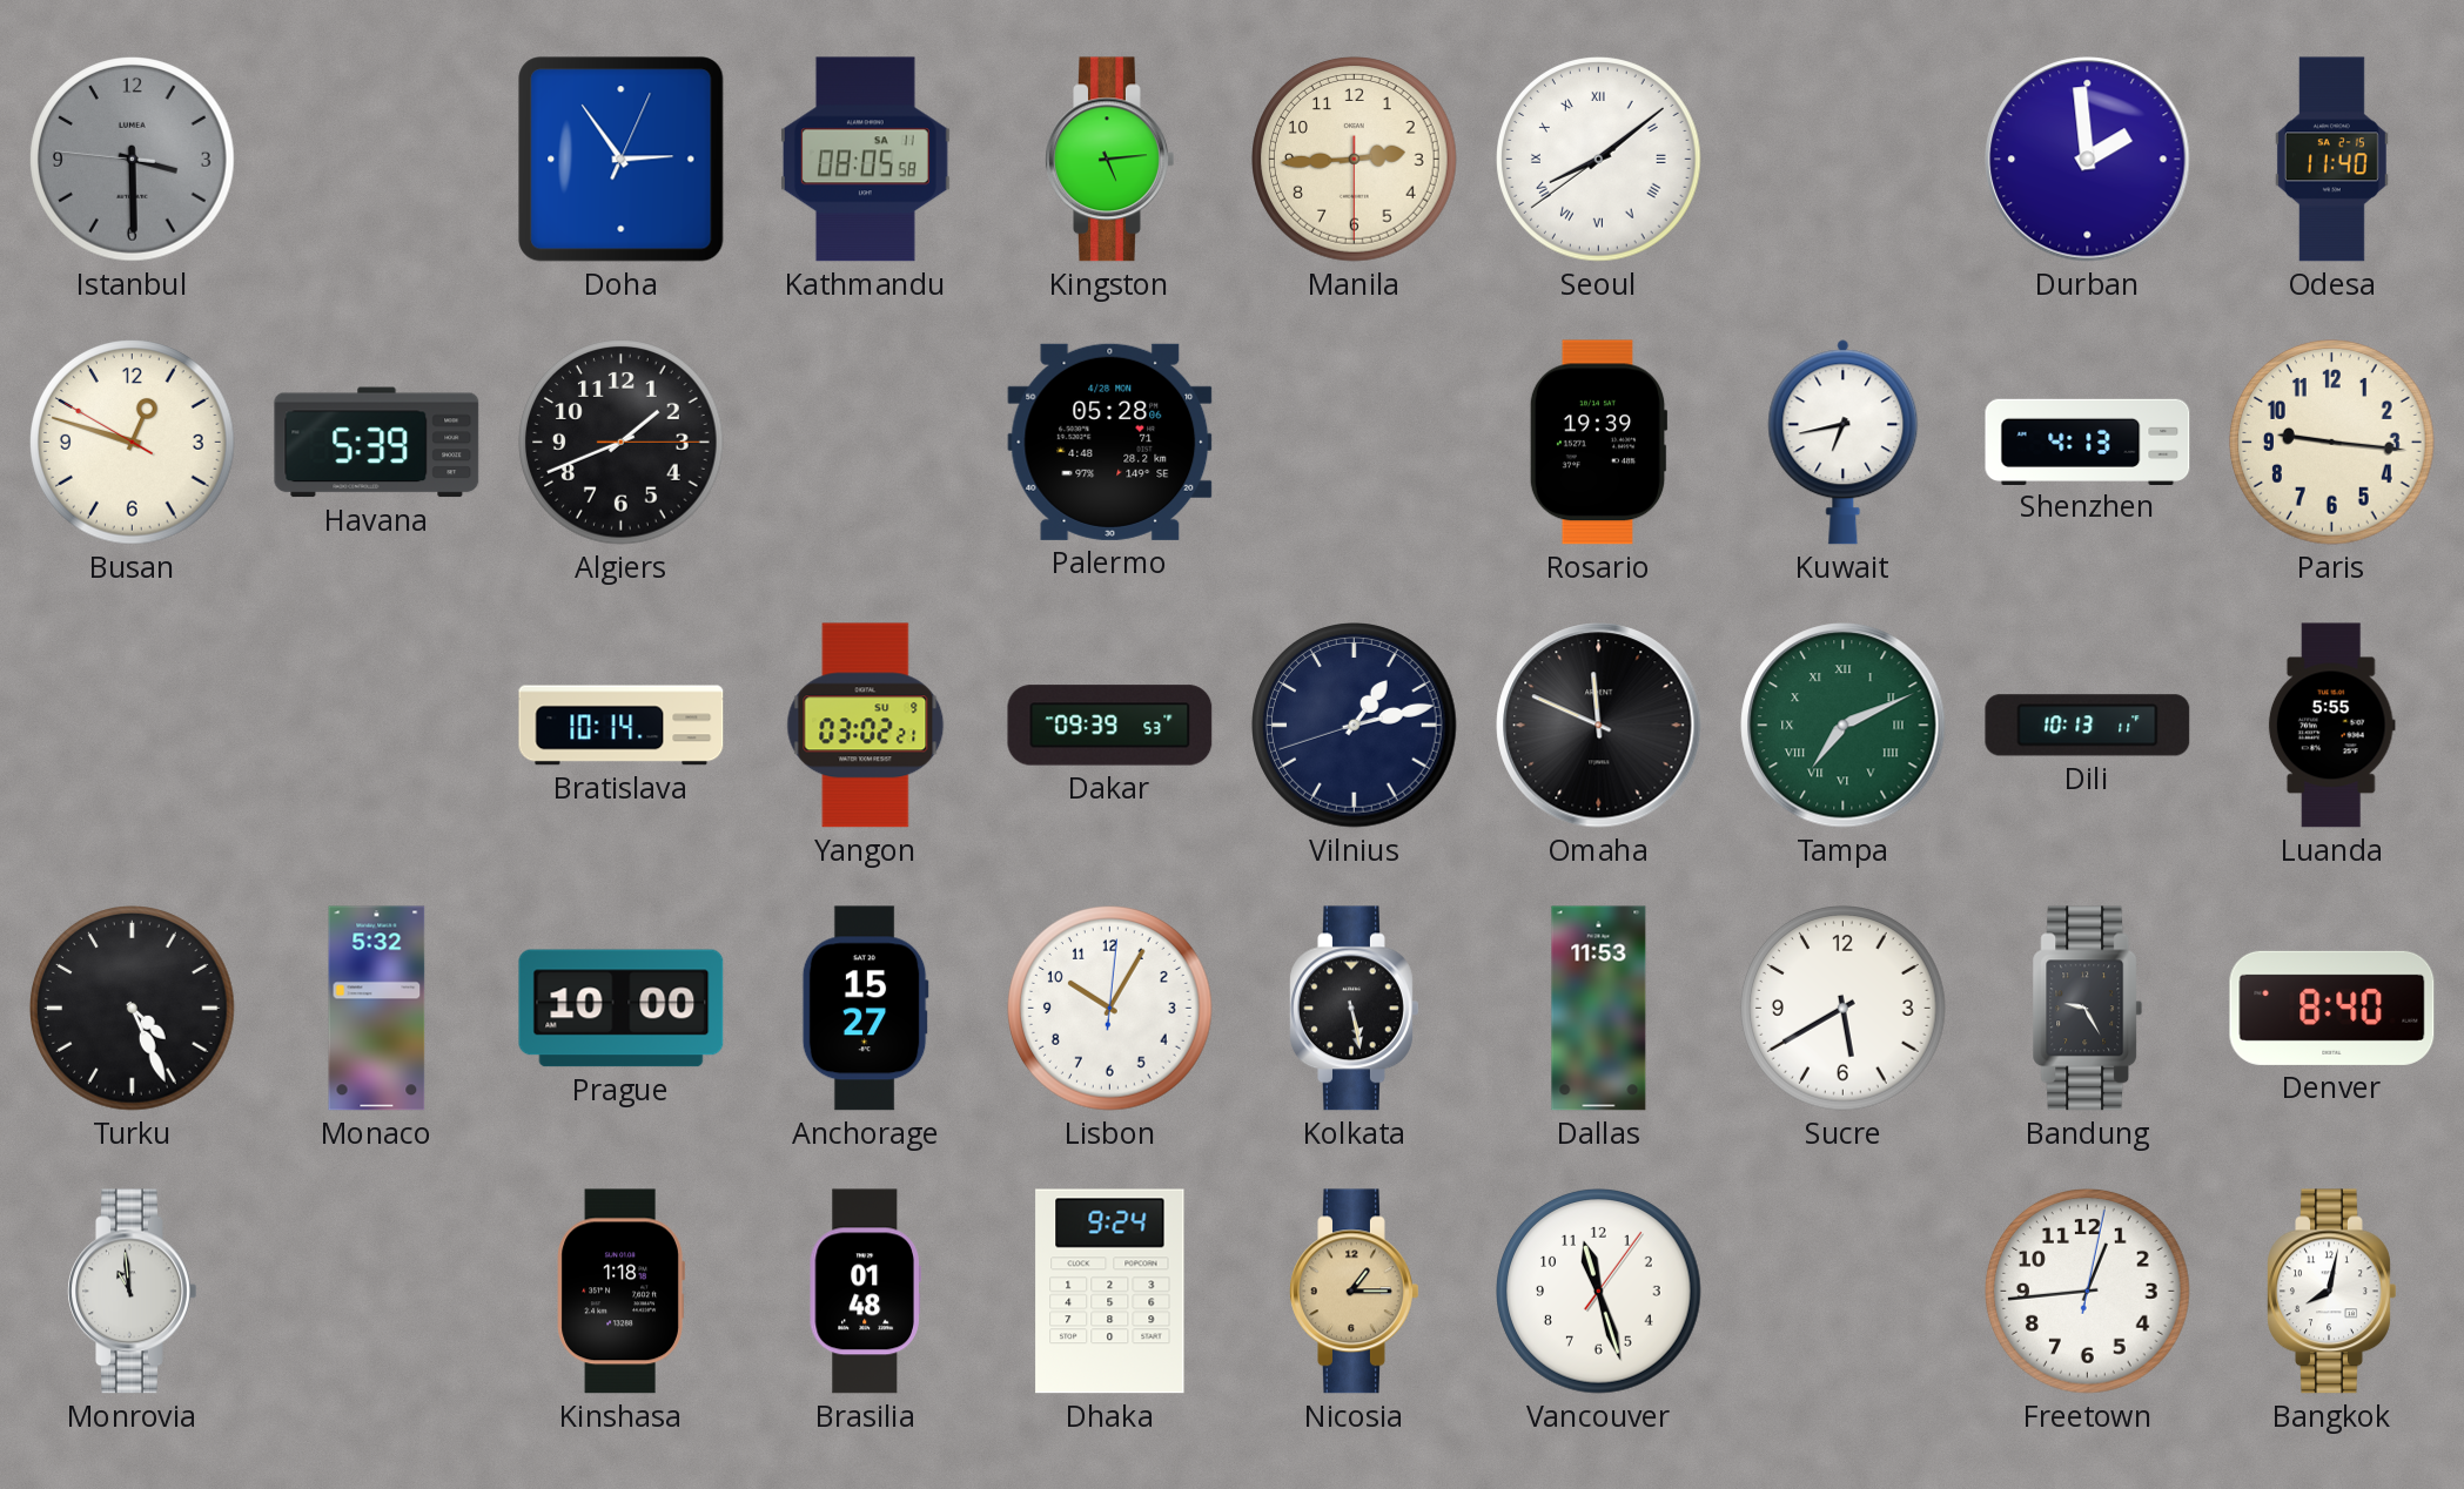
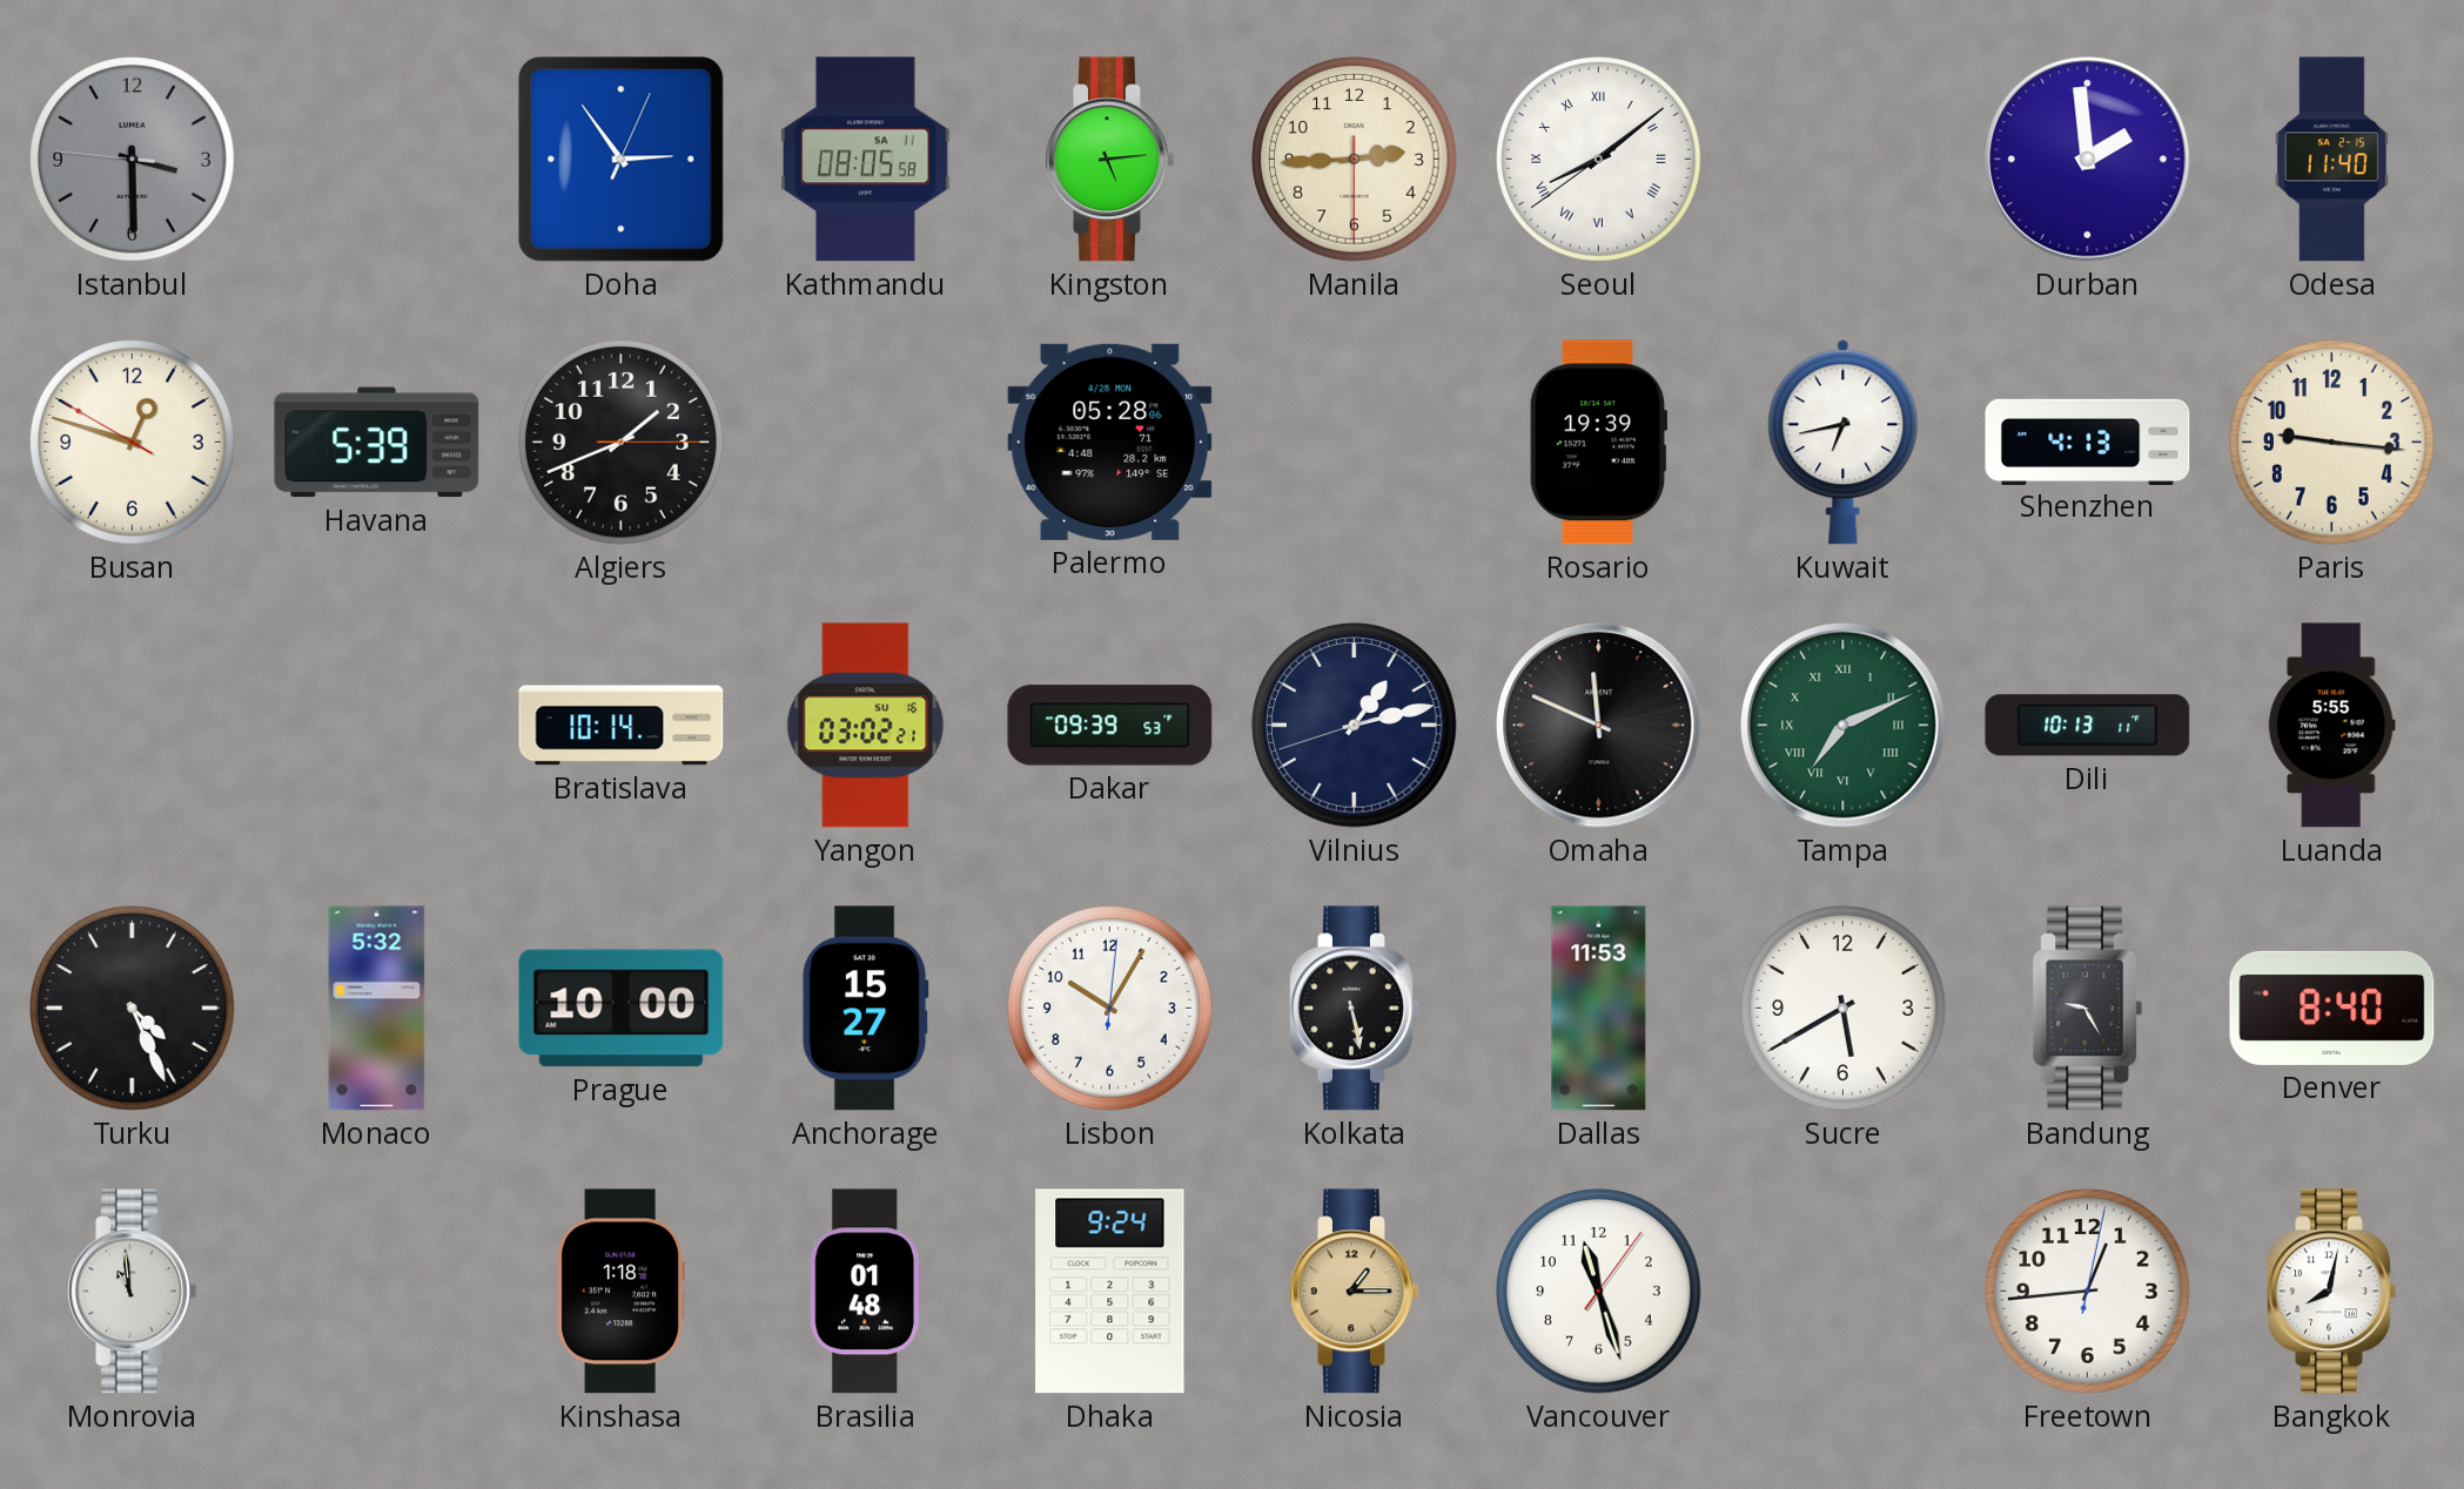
Yangon date: SU 9 -> SU 16
